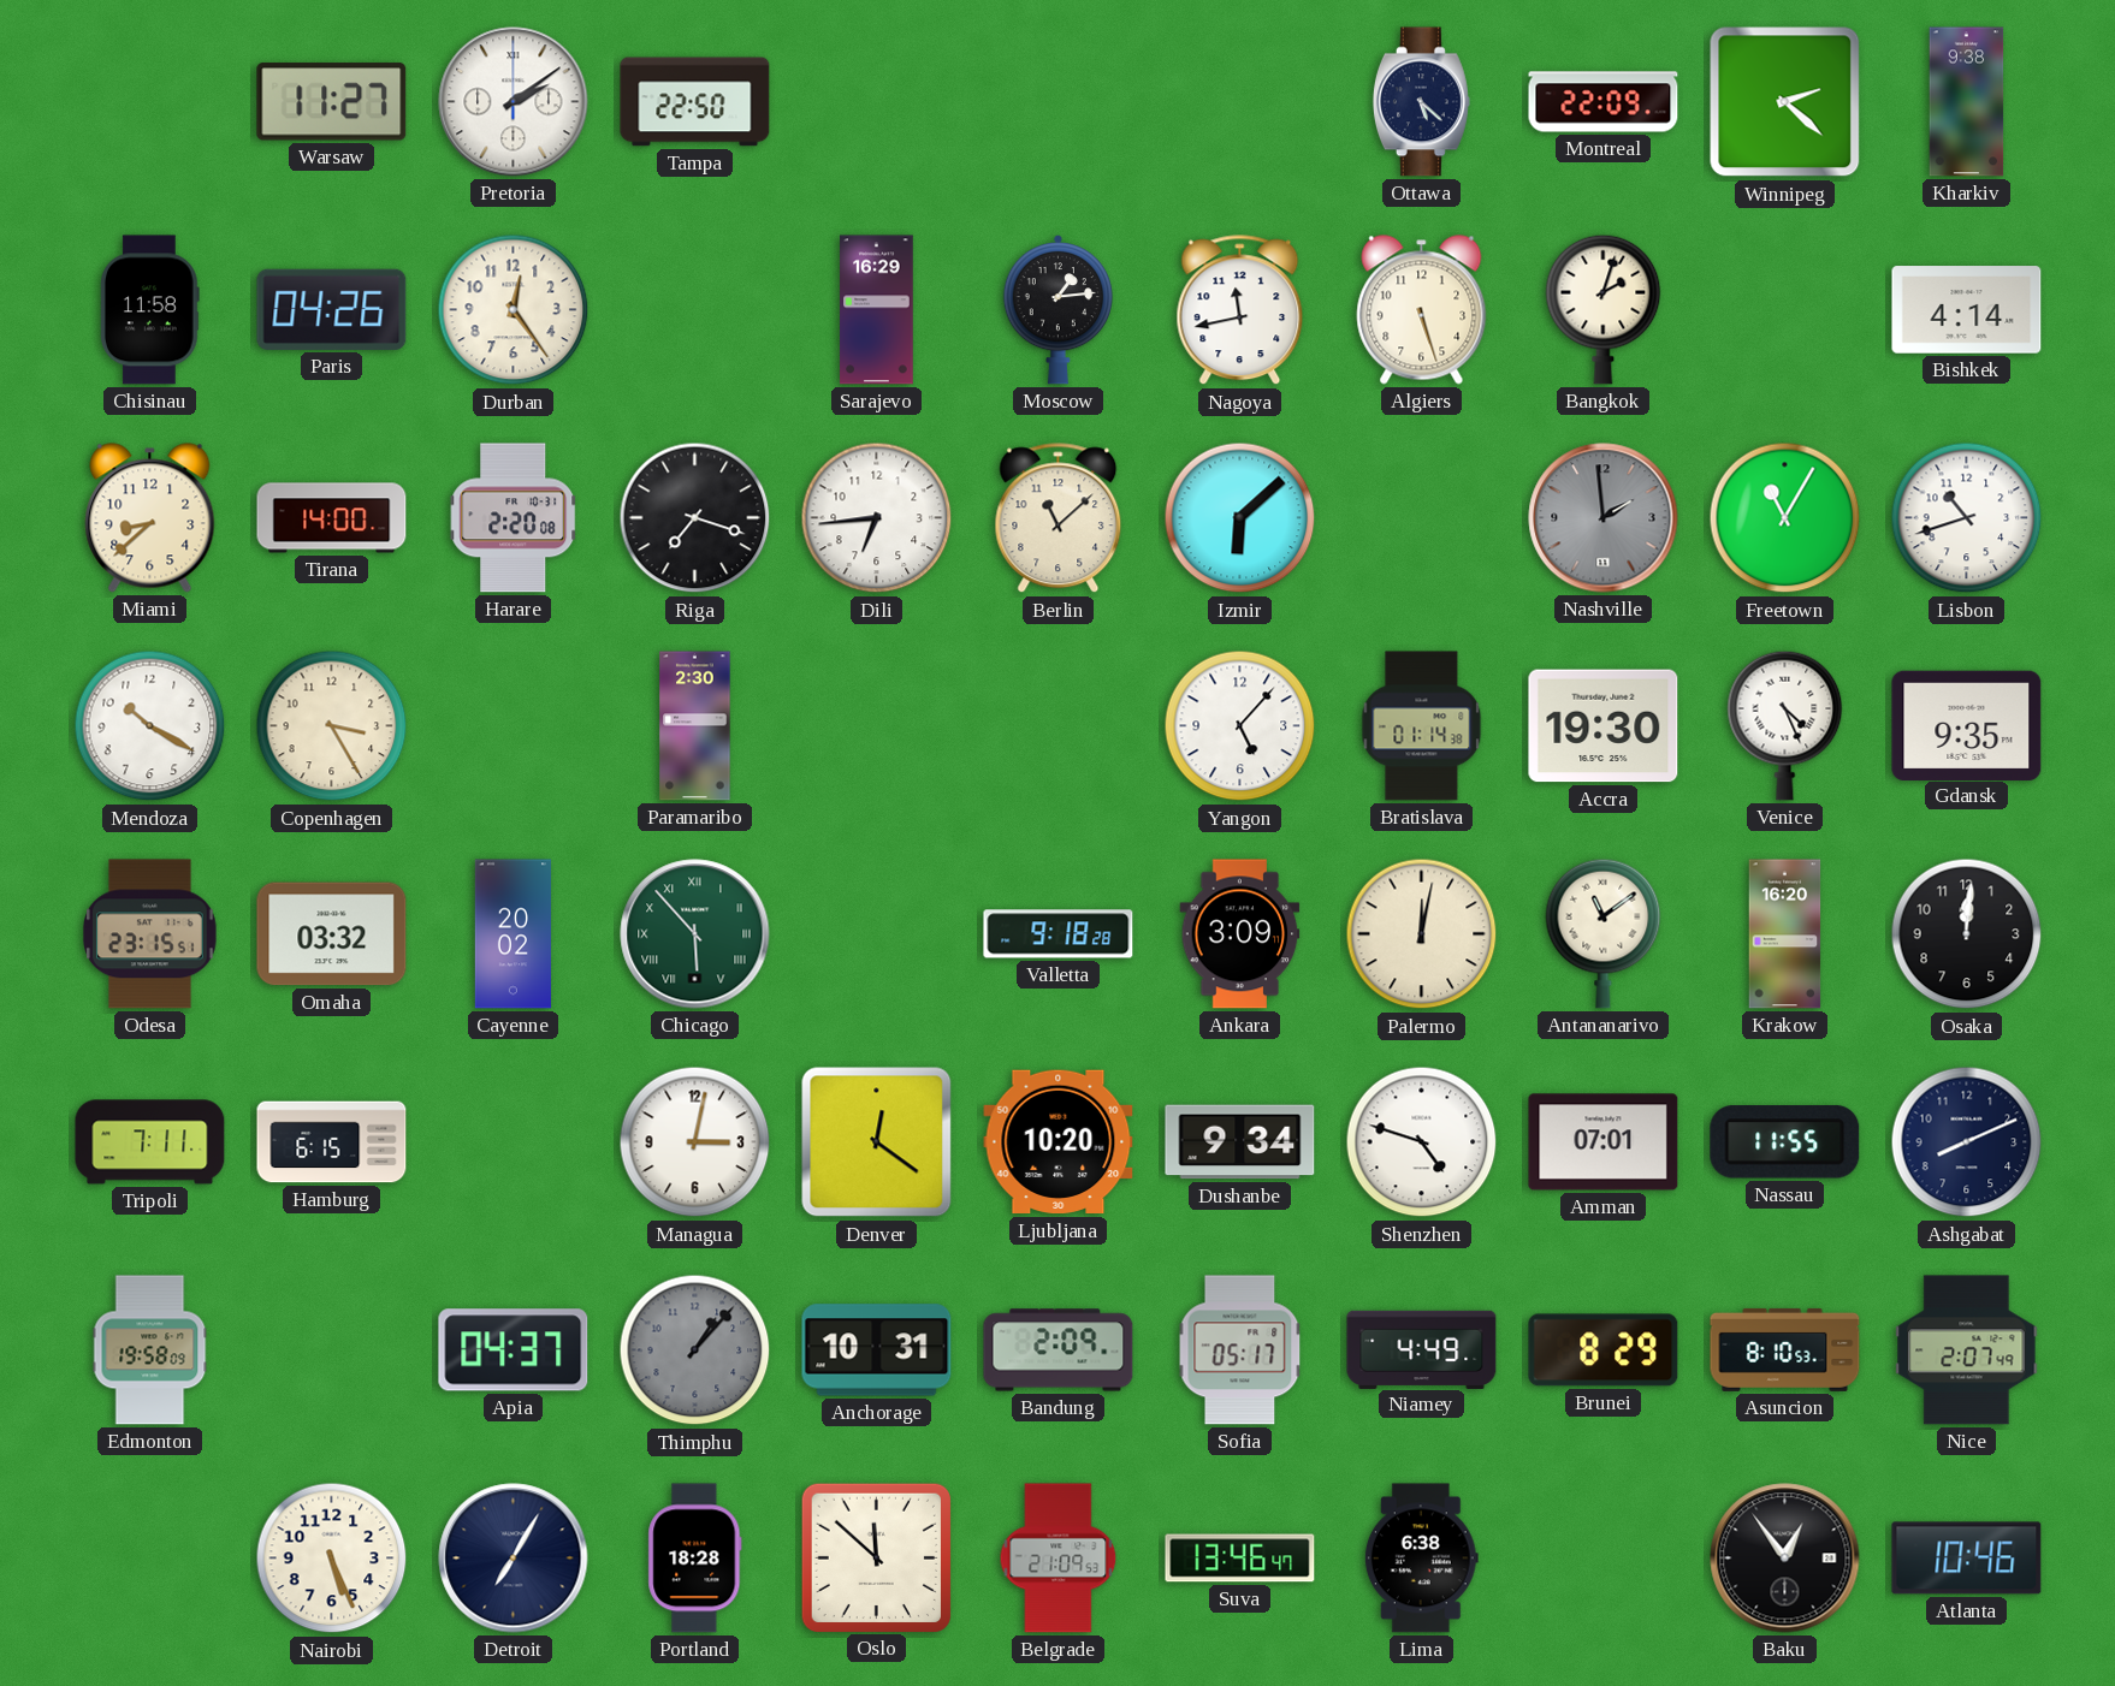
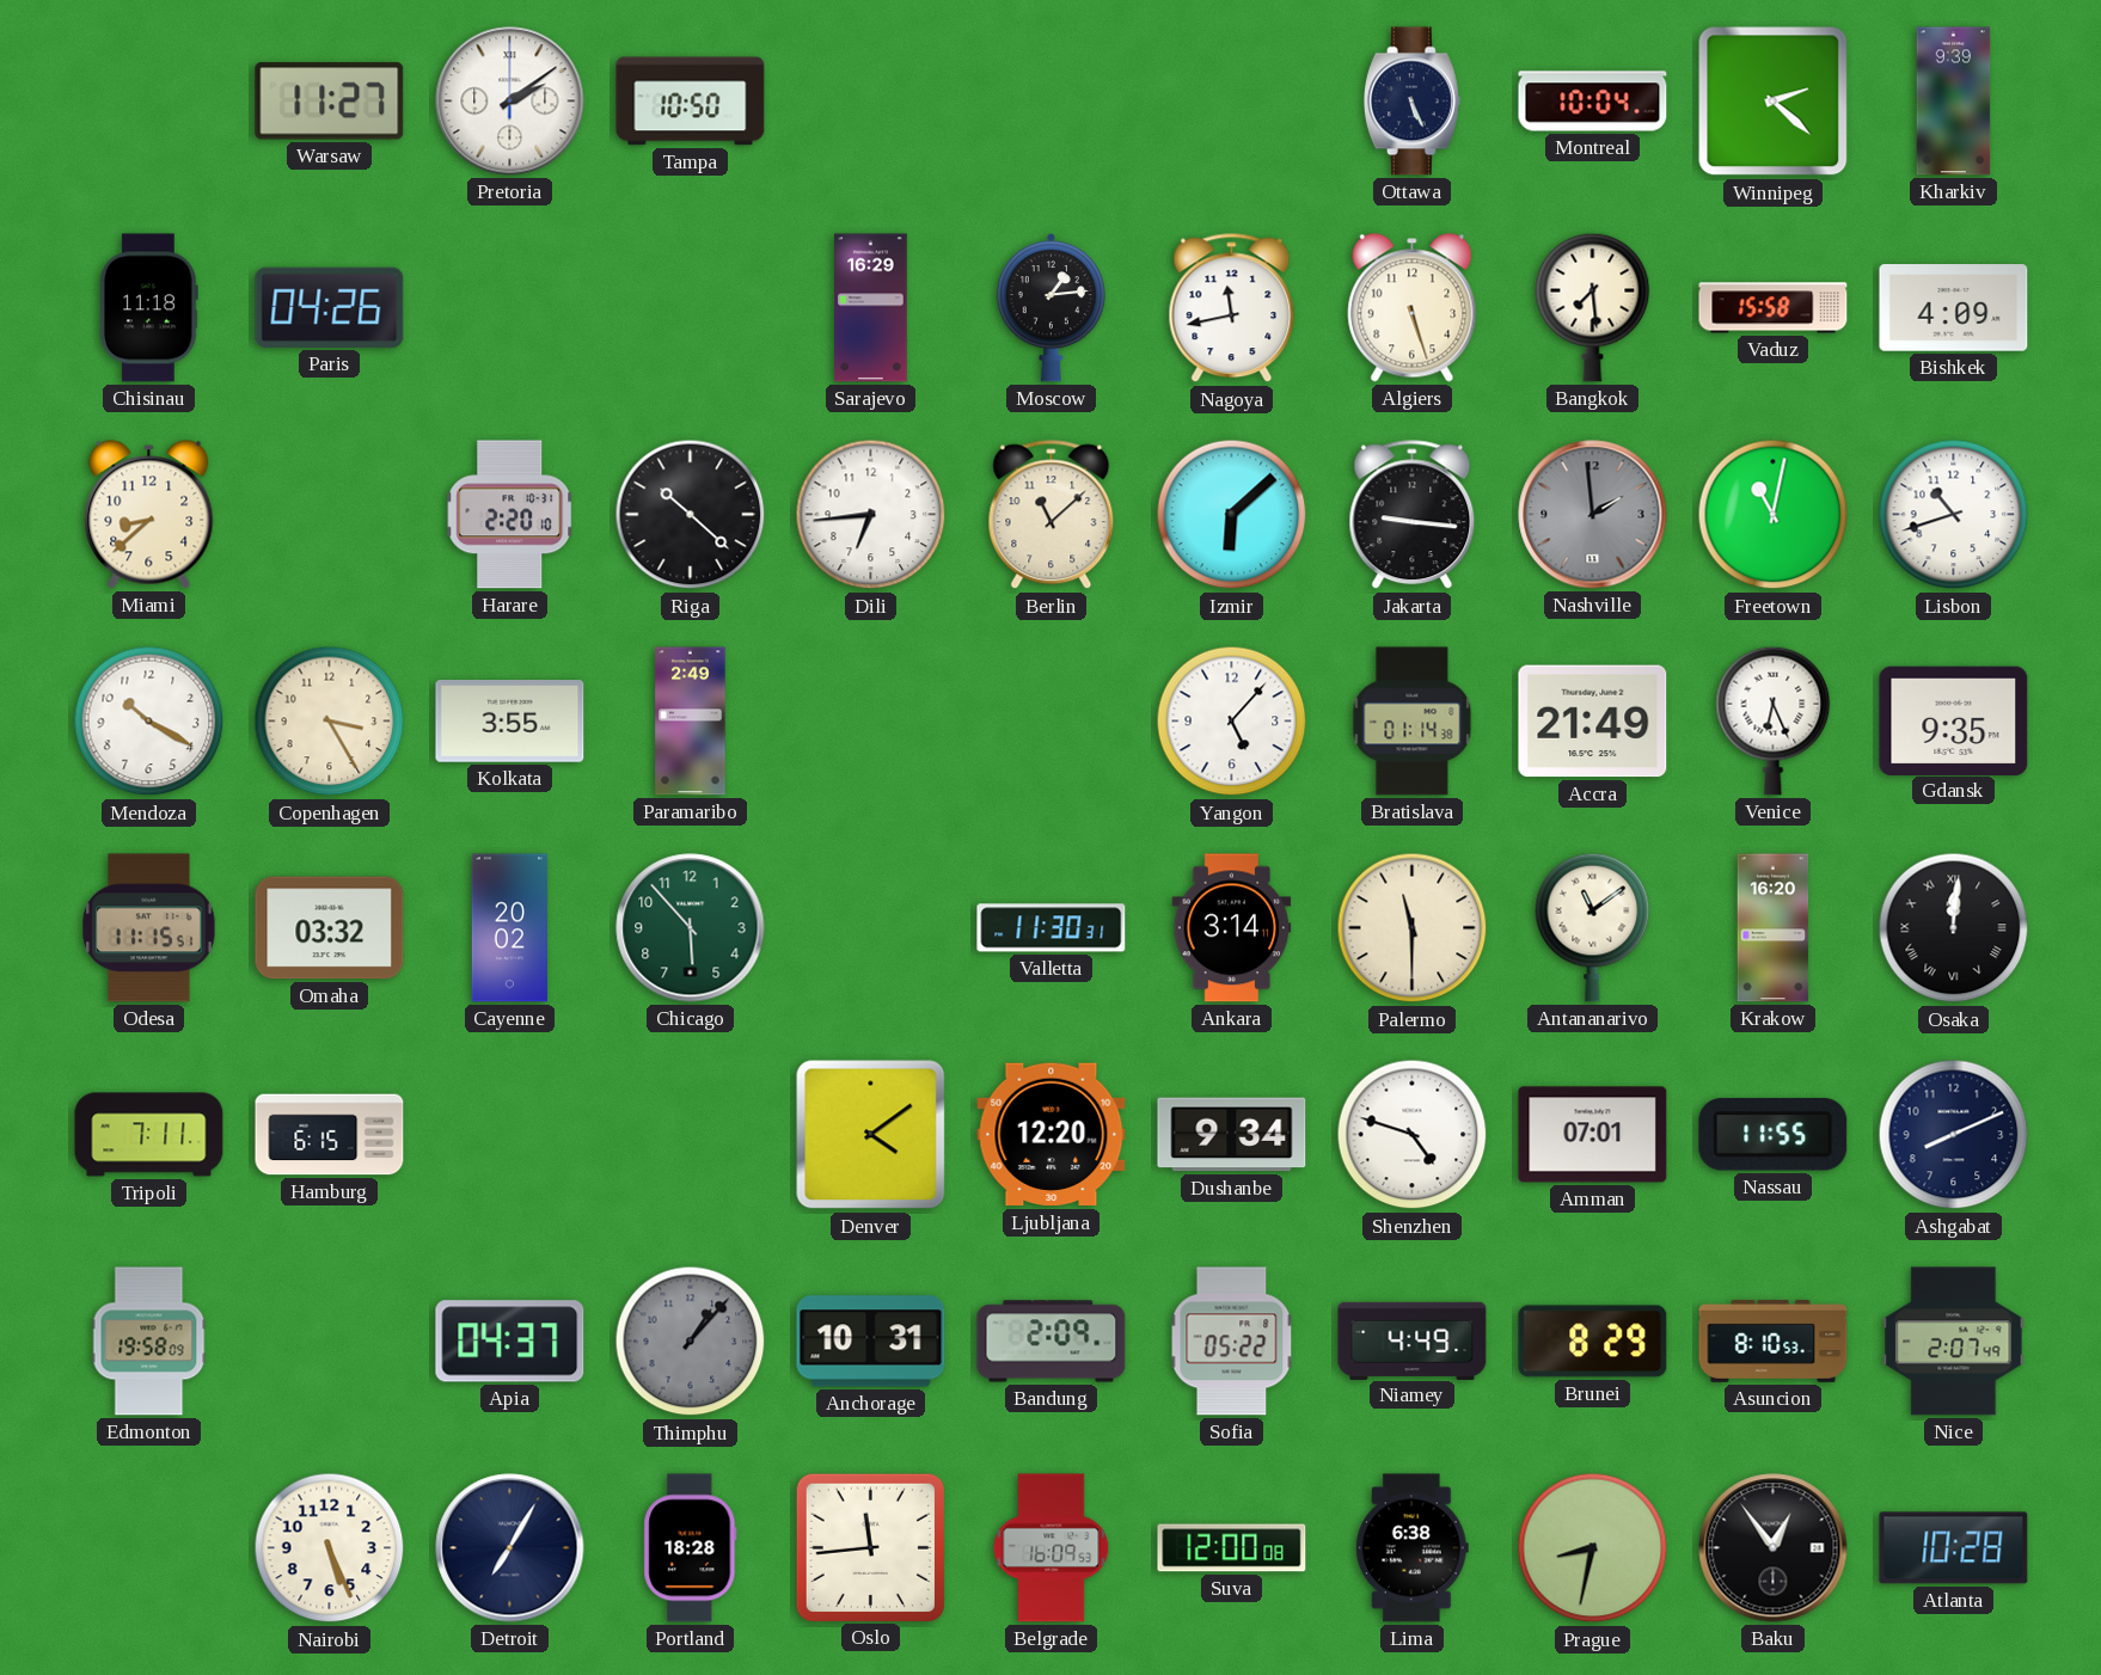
Tampa: 22:50 -> 10:50
Ottawa: 5:22 -> 5:26
Montreal: 22:09 -> 10:04
Kharkiv: 9:38 -> 9:39
Chisinau: 11:58 -> 11:18
Durban: 12:24 -> none
Bangkok: 2:03 -> 7:29
Vaduz: none -> 15:58
Bishkek: 4:14 -> 4:09
Tirana: 14:00 -> none
Harare: 2:20:08 -> 2:20:10
Riga: 7:18 -> 10:22
Jakarta: none -> 9:16
Freetown: 11:05 -> 11:02
Kolkata: none -> 3:55
Paramaribo: 2:30 -> 2:49
Accra: 19:30 -> 21:49
Venice: 4:26 -> 6:26
Odesa: 23:15 -> 11:15
Chicago numerals: Roman -> Arabic
Valletta: 9:18 -> 11:30
Ankara: 3:09 -> 3:14
Palermo: 12:02 -> 11:30
Osaka numerals: Arabic -> Roman
Managua: 3:02 -> none
Denver: 12:21 -> 4:09
Ljubljana: 10:20 -> 12:20
Sofia: 05:17 -> 05:22
Oslo: 11:52 -> 11:44
Belgrade: 21:09 -> 16:09
Suva: 13:46 -> 12:00
Prague: none -> 8:32
Atlanta: 10:46 -> 10:28
